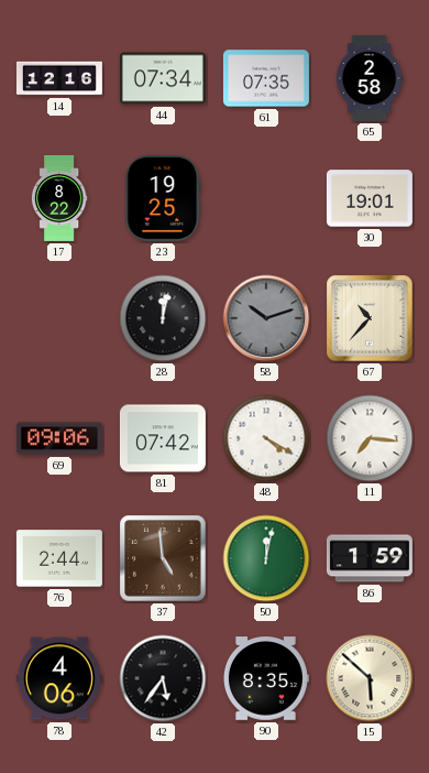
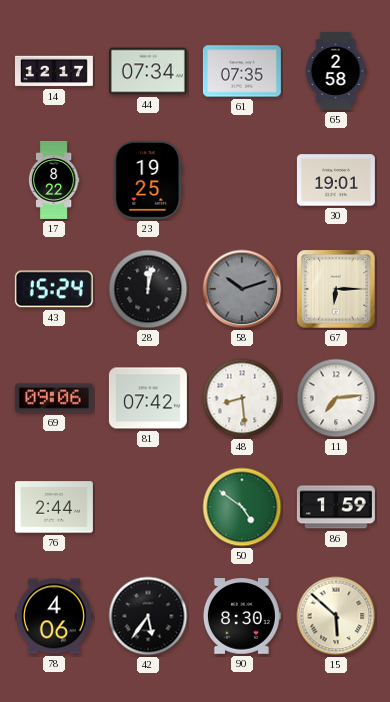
14: 12:16 -> 12:17
43: none -> 15:24
67: 10:37 -> 6:15
48: 4:20 -> 8:29
11: 7:16 -> 7:14
37: 4:59 -> none
50: 12:02 -> 4:51
90: 8:35 -> 8:30
